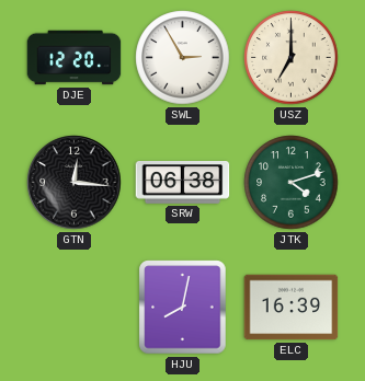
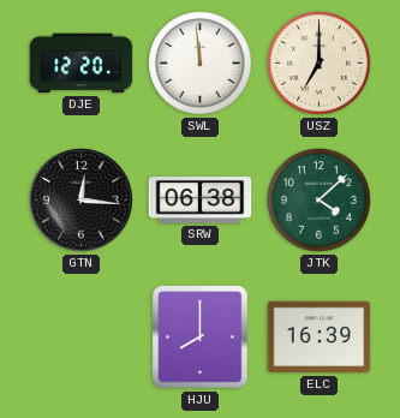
SWL: 2:55 -> 11:59
JTK: 4:12 -> 4:08
HJU: 8:02 -> 8:00
